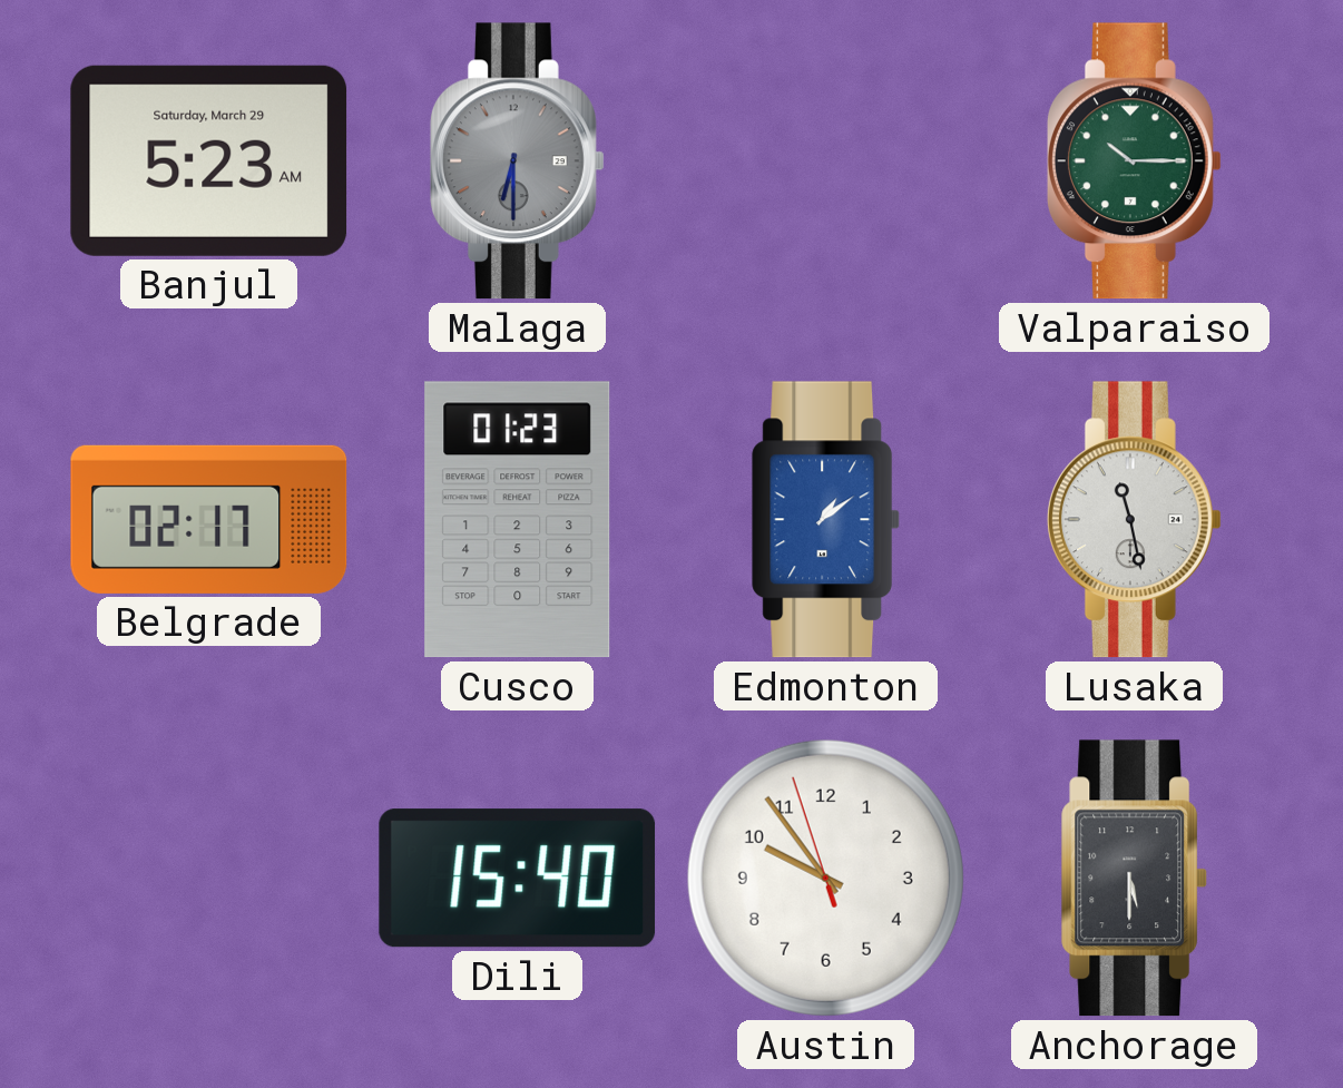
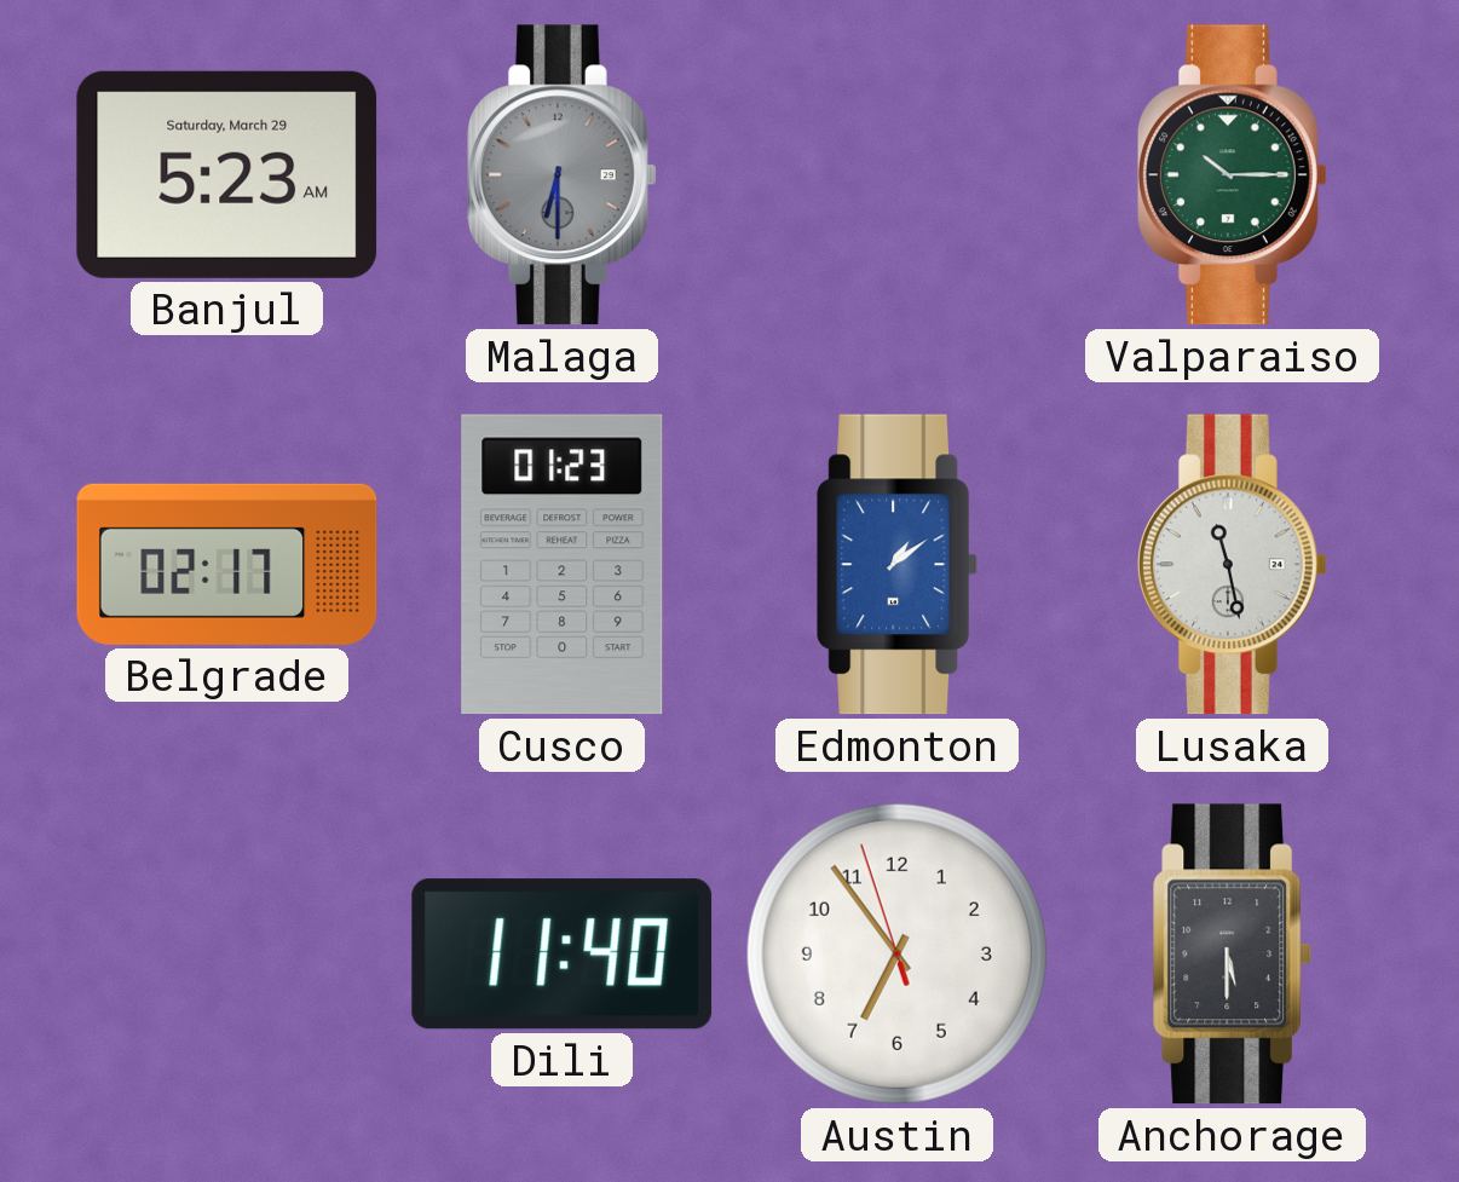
Dili: 15:40 -> 11:40
Austin: 9:53 -> 6:53
